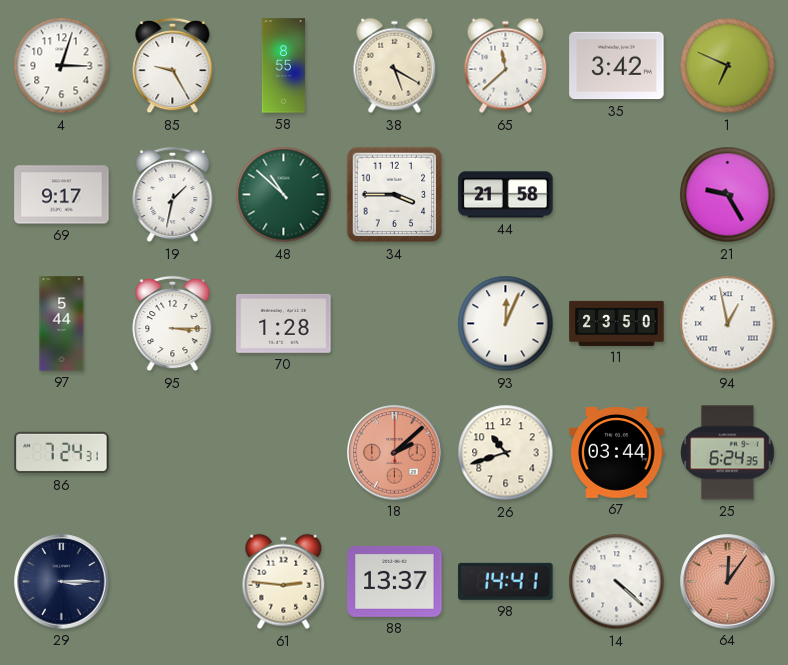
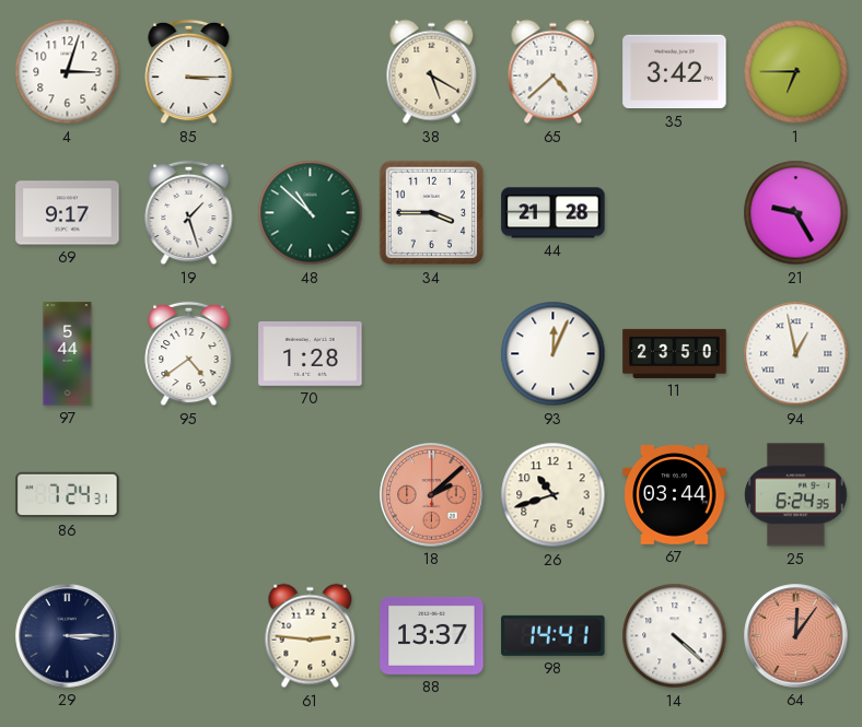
85: 9:25 -> 3:15
58: 8:55 -> none
65: 11:38 -> 4:38
1: 6:49 -> 6:45
19: 1:32 -> 1:27
44: 21:58 -> 21:28
95: 3:15 -> 4:39
